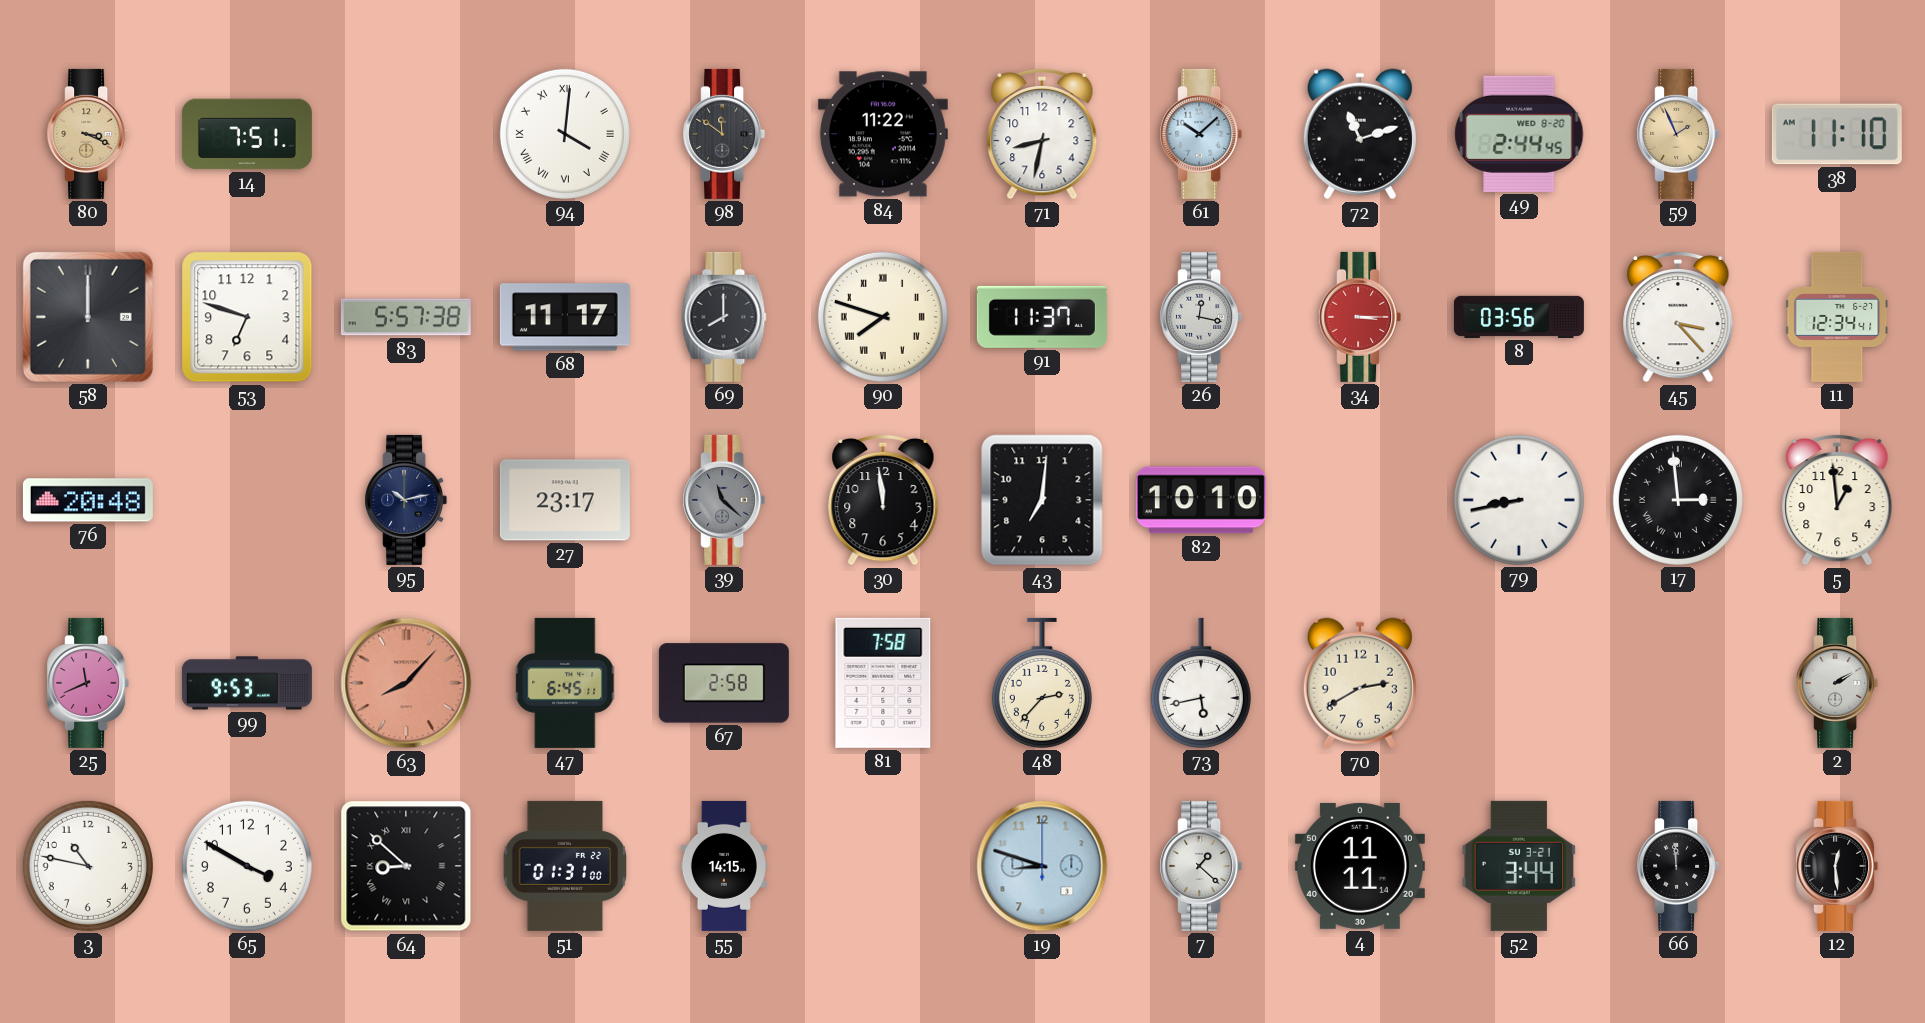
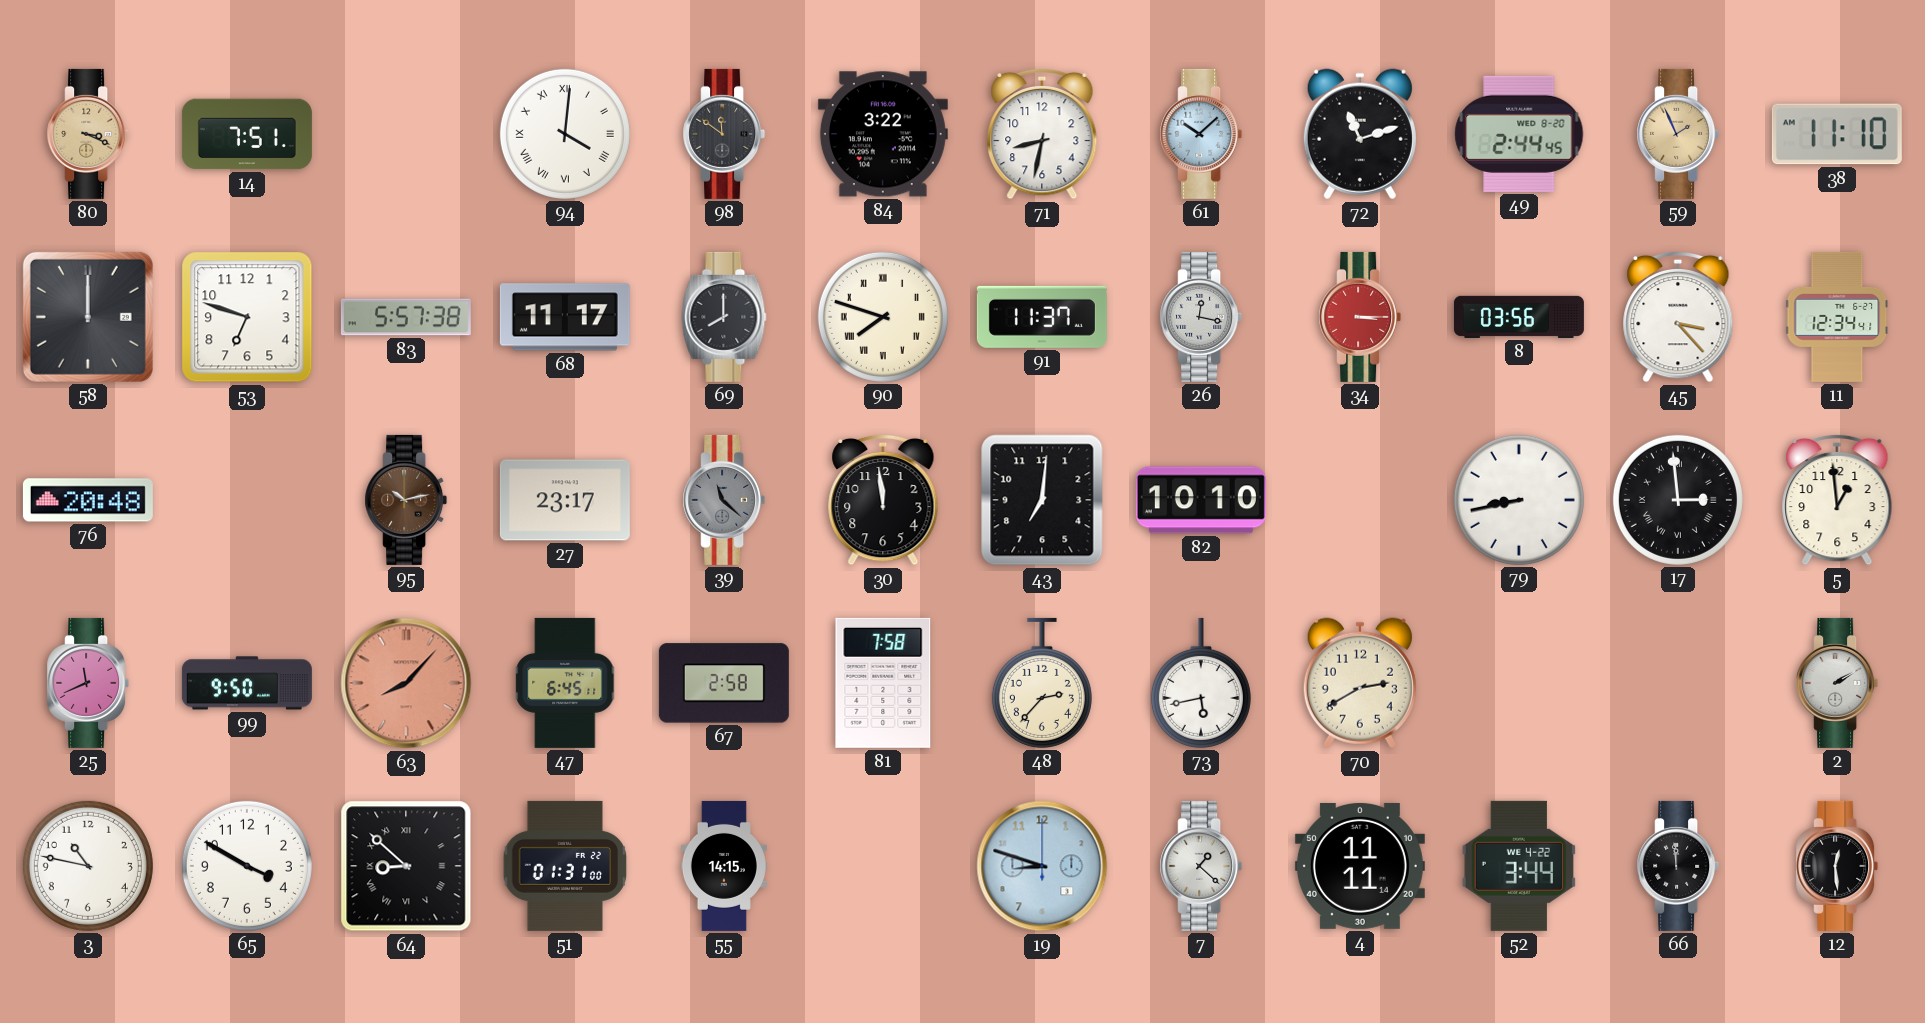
84: 11:22 -> 3:22
95 dial: navy -> brown
99: 9:53 -> 9:50
52 date: SU 3-21 -> WE 4-22
